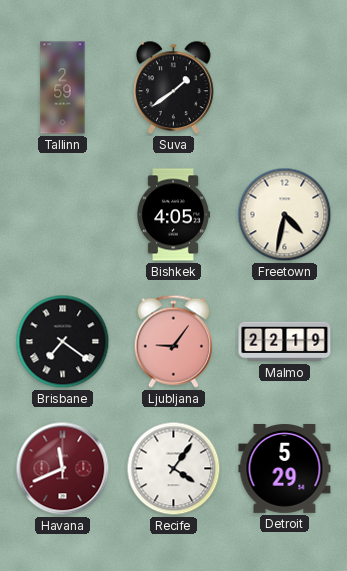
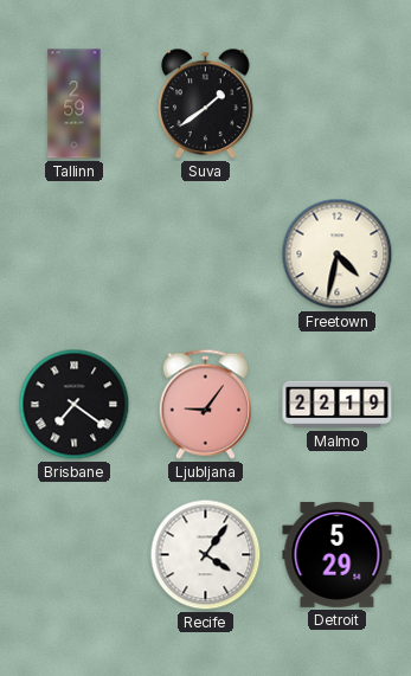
Bishkek: 4:05 -> none
Havana: 11:41 -> none
